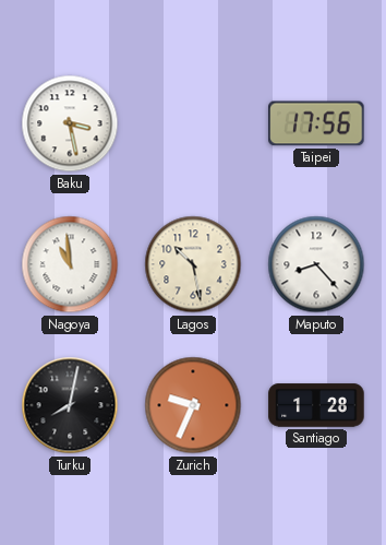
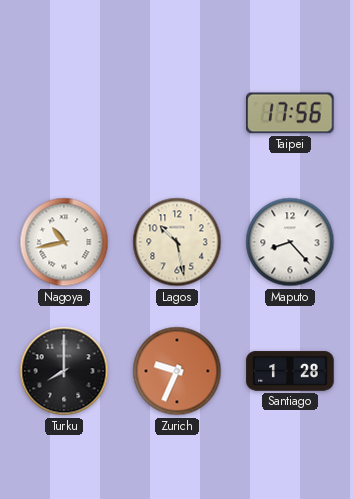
Baku: 3:28 -> none
Nagoya: 10:59 -> 10:43
Turku: 8:02 -> 8:00
